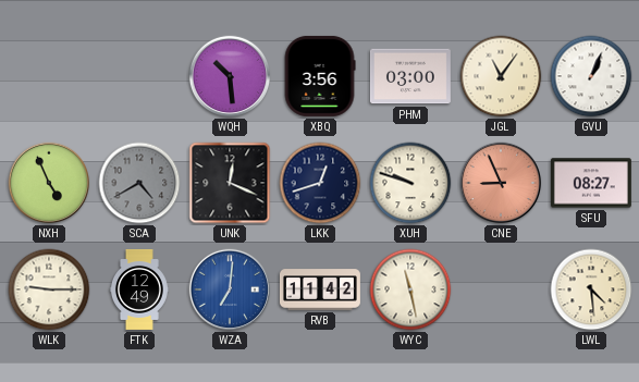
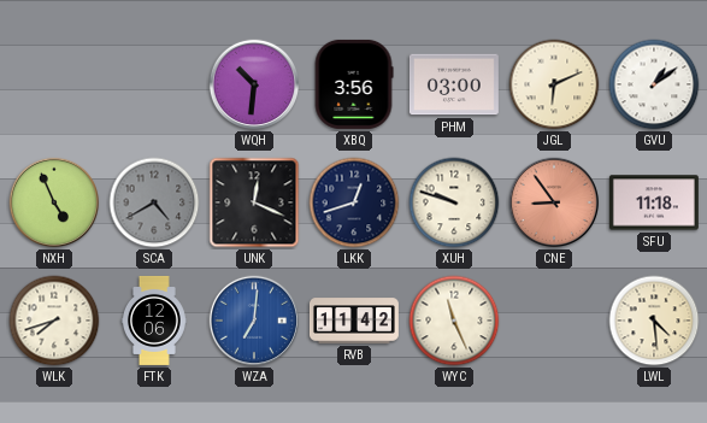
WQH: 10:29 -> 10:31
JGL: 11:06 -> 6:11
GVU: 1:04 -> 1:09
CNE: 8:56 -> 8:54
SFU: 08:27 -> 11:18
WLK: 9:15 -> 7:42
FTK: 12:49 -> 12:06
WYC: 11:28 -> 11:26
